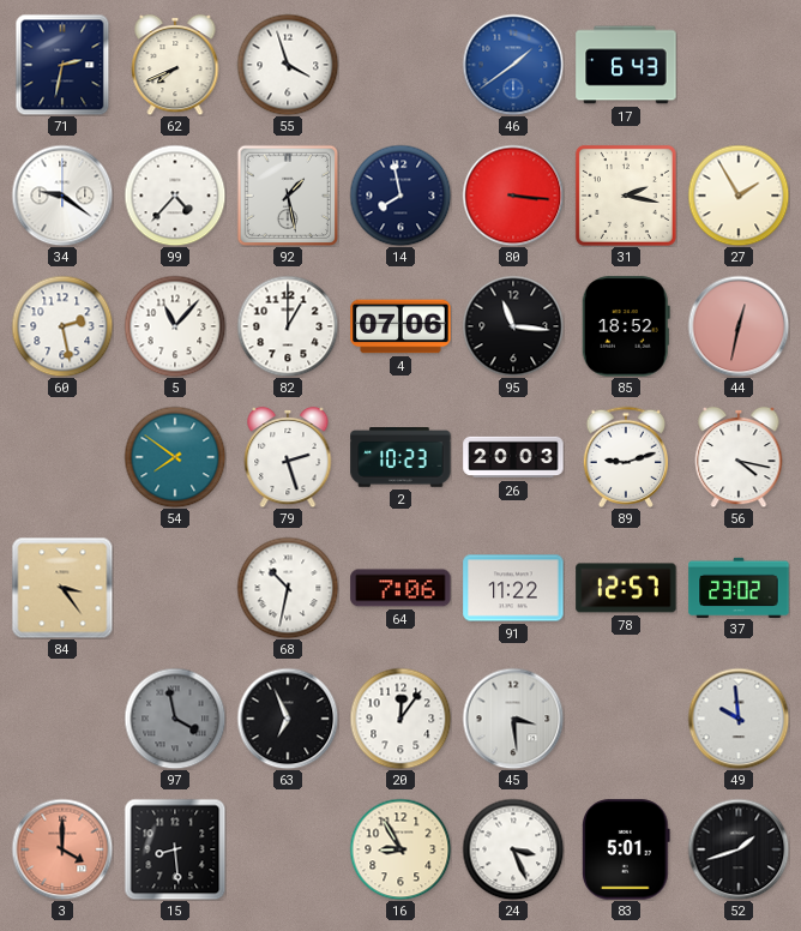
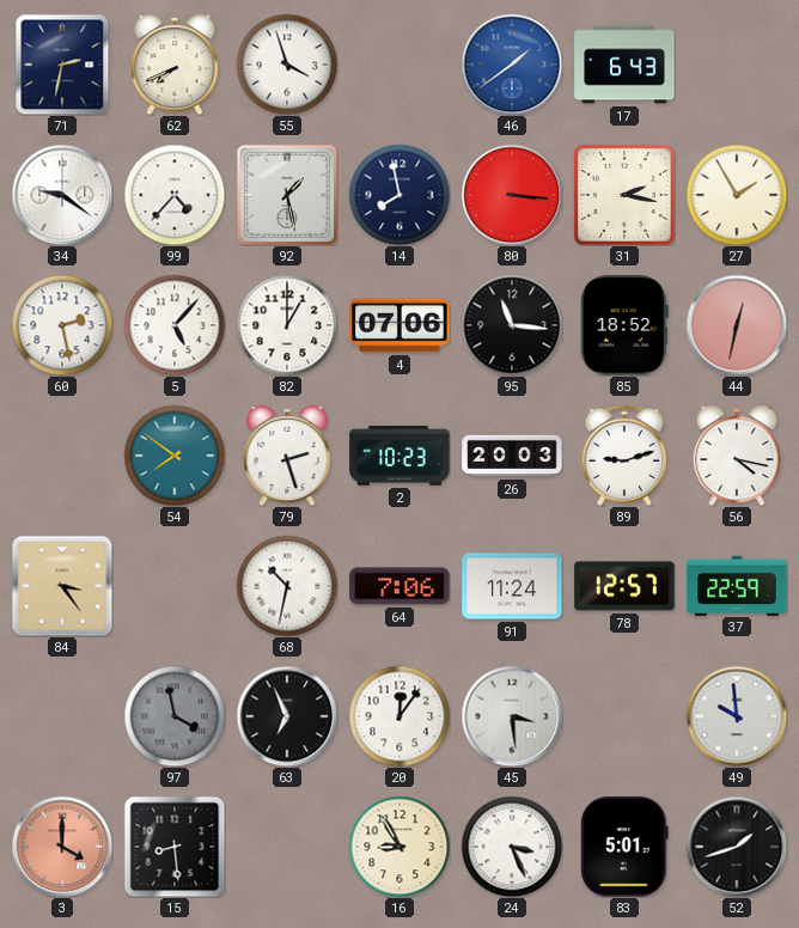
5: 11:07 -> 5:07
91: 11:22 -> 11:24
37: 23:02 -> 22:59
